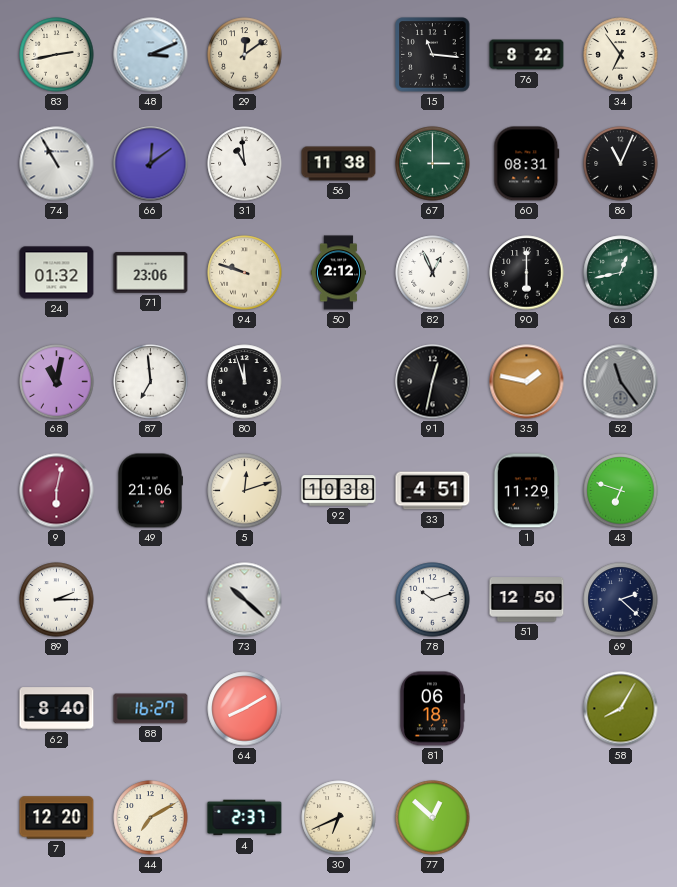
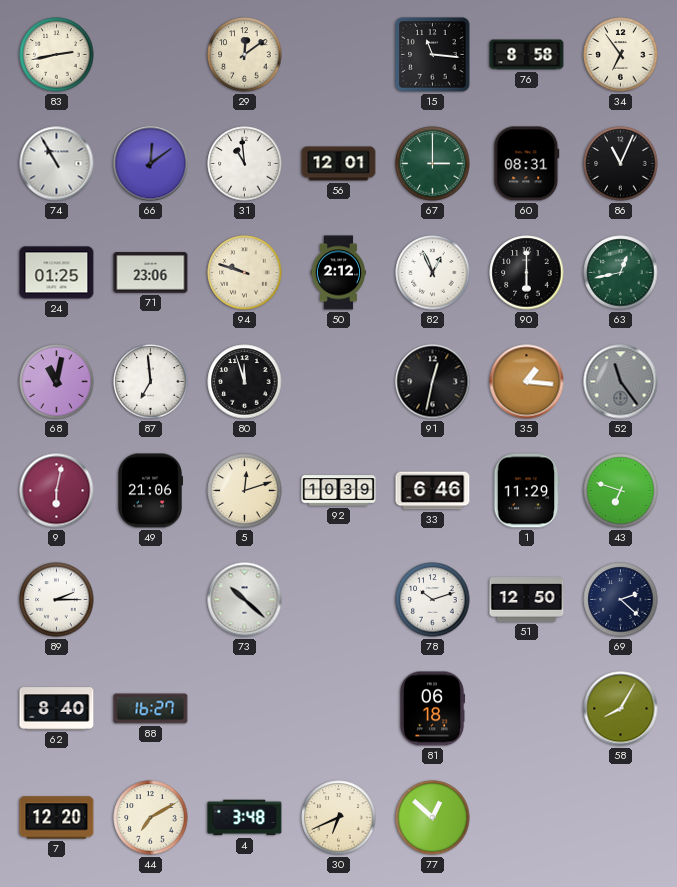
48: 3:11 -> none
76: 8:22 -> 8:58
56: 11:38 -> 12:01
24: 01:32 -> 01:25
35: 1:47 -> 1:16
92: 10:38 -> 10:39
33: 4:51 -> 6:46
64: 8:10 -> none
4: 2:37 -> 3:48
